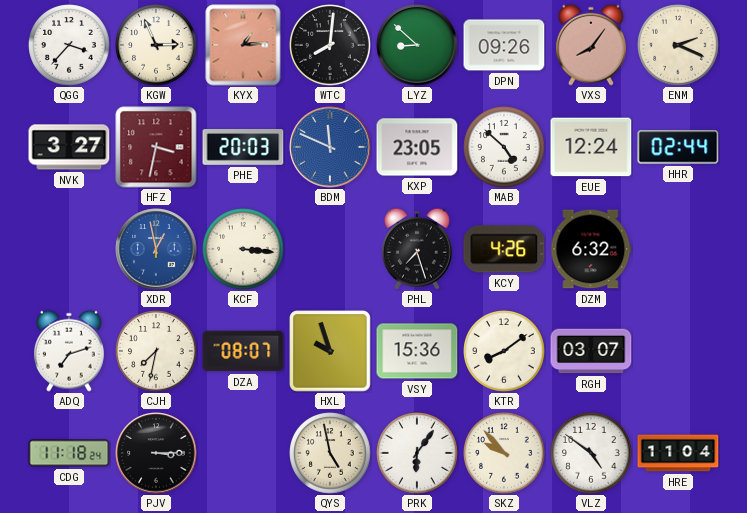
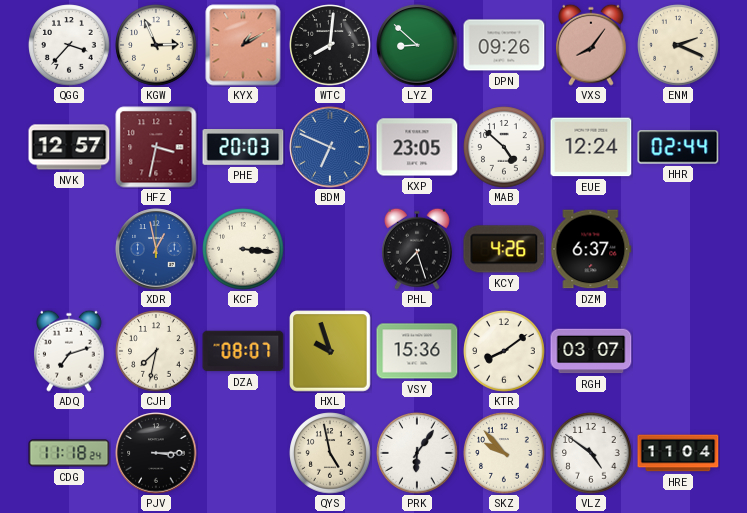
KYX: 1:14 -> 1:10
NVK: 3:27 -> 12:57
BDM: 11:49 -> 6:49
DZM: 6:32 -> 6:37
